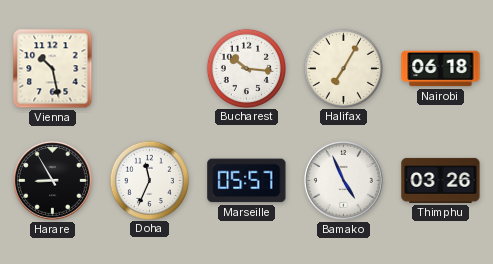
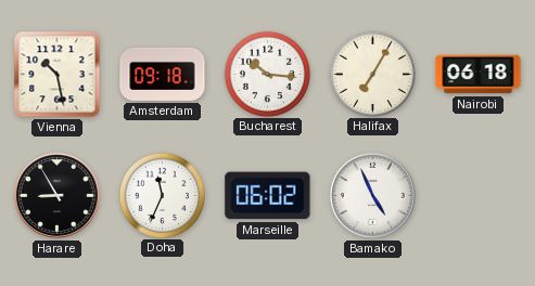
Amsterdam: none -> 09:18
Marseille: 05:57 -> 06:02
Thimphu: 03:26 -> none
